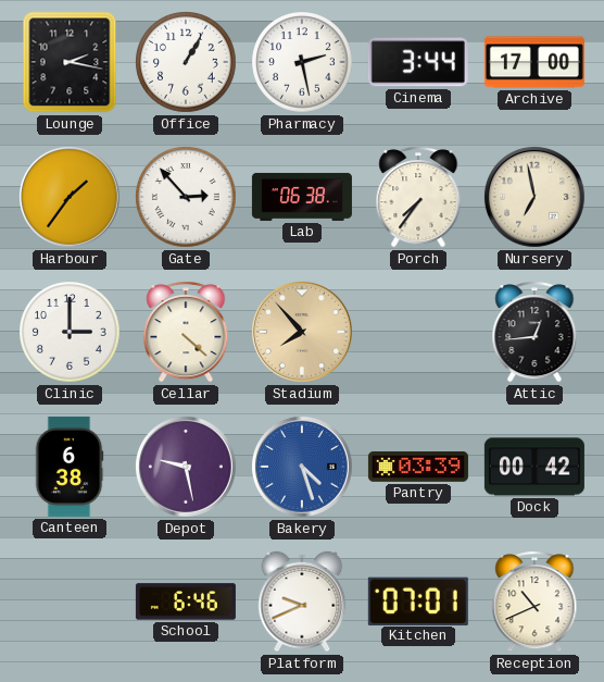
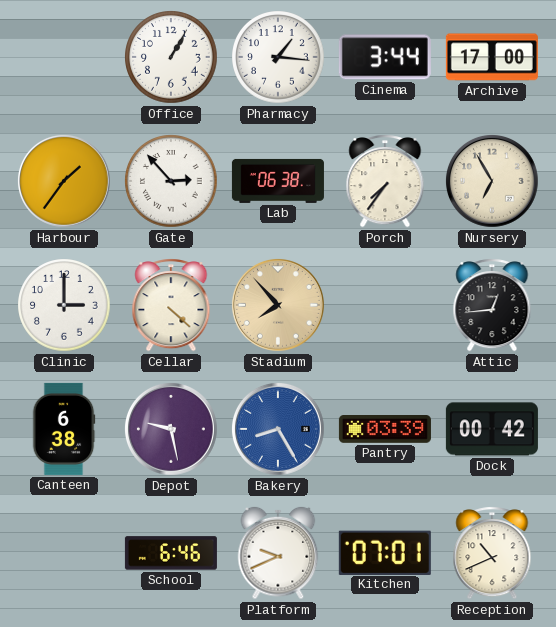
Lounge: 2:17 -> none
Pharmacy: 2:28 -> 1:16
Nursery: 6:58 -> 6:55
Bakery: 4:27 -> 8:25
